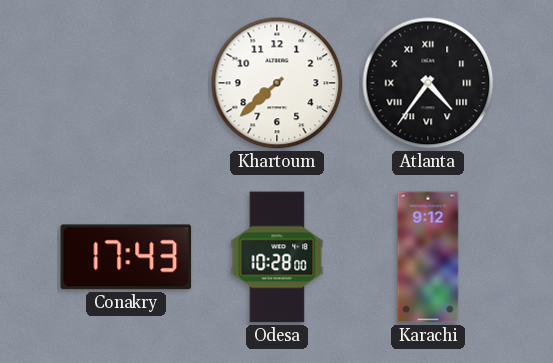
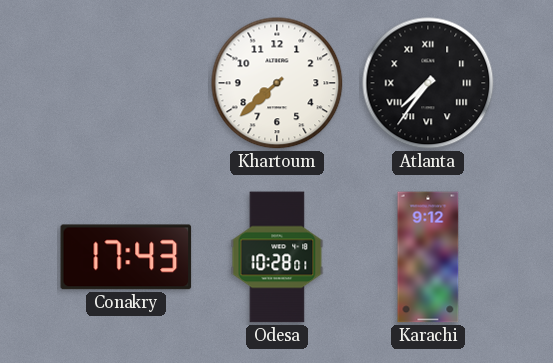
Atlanta: 4:36 -> 7:36
Odesa: 10:28:00 -> 10:28:01
